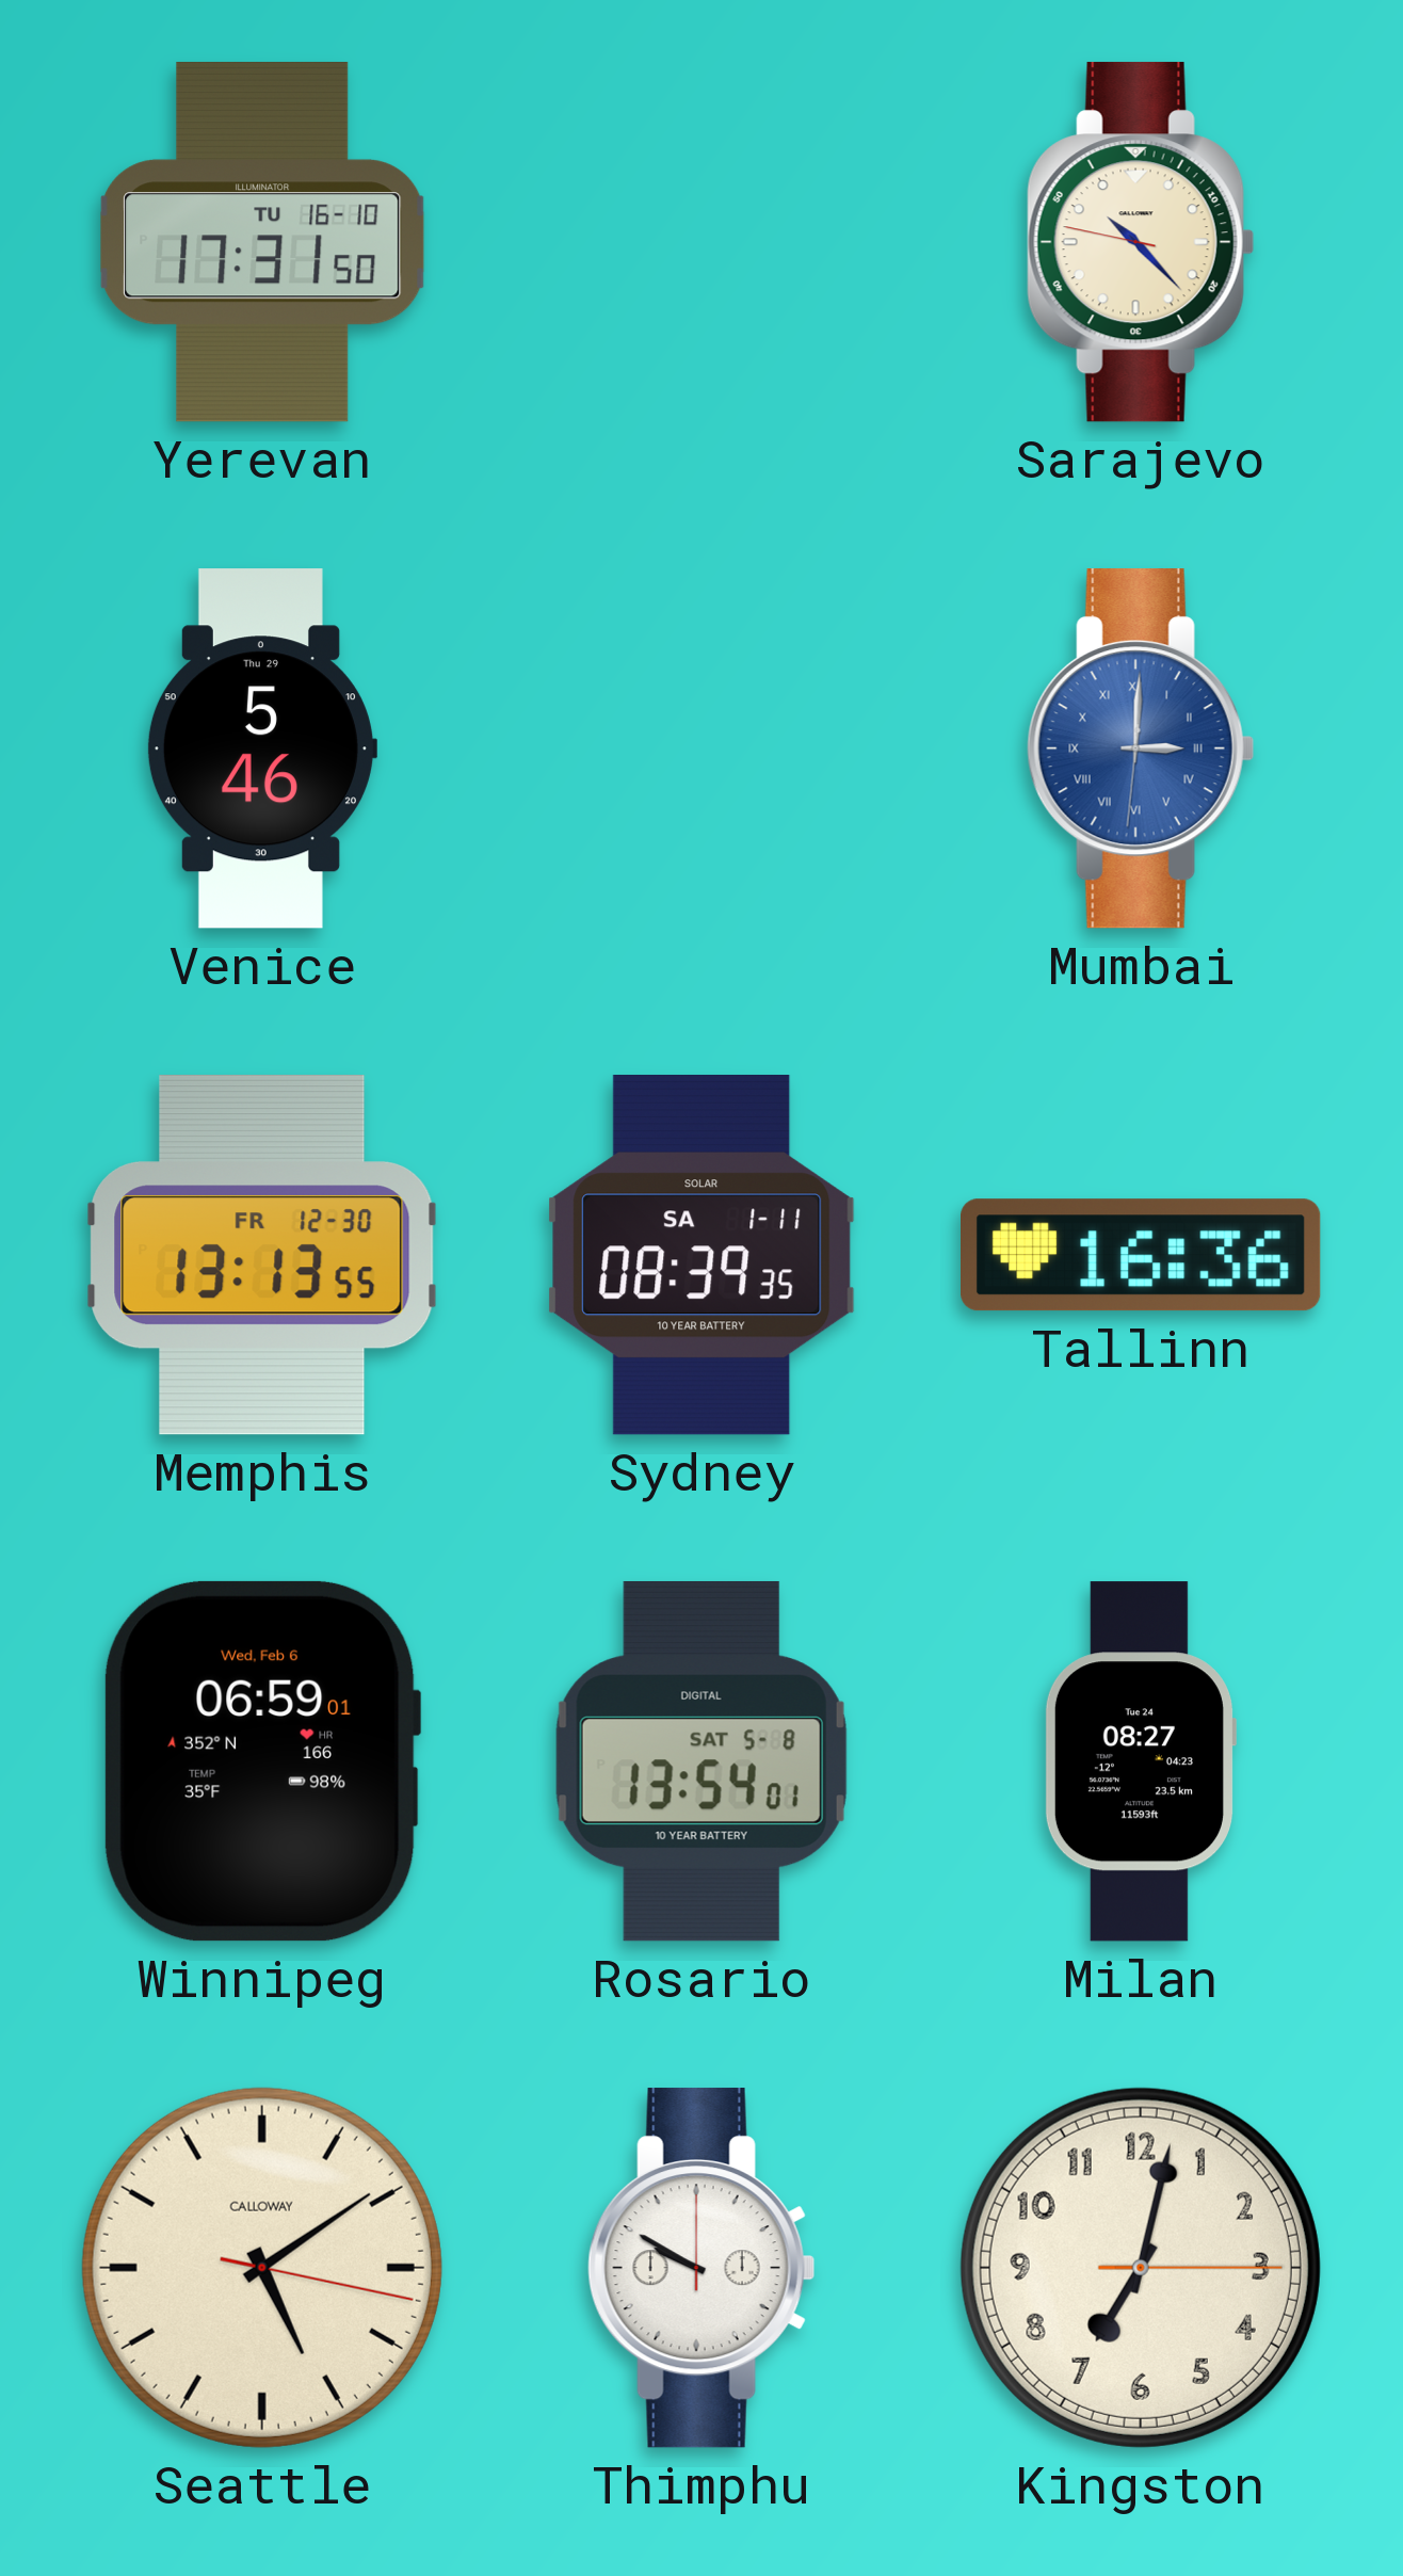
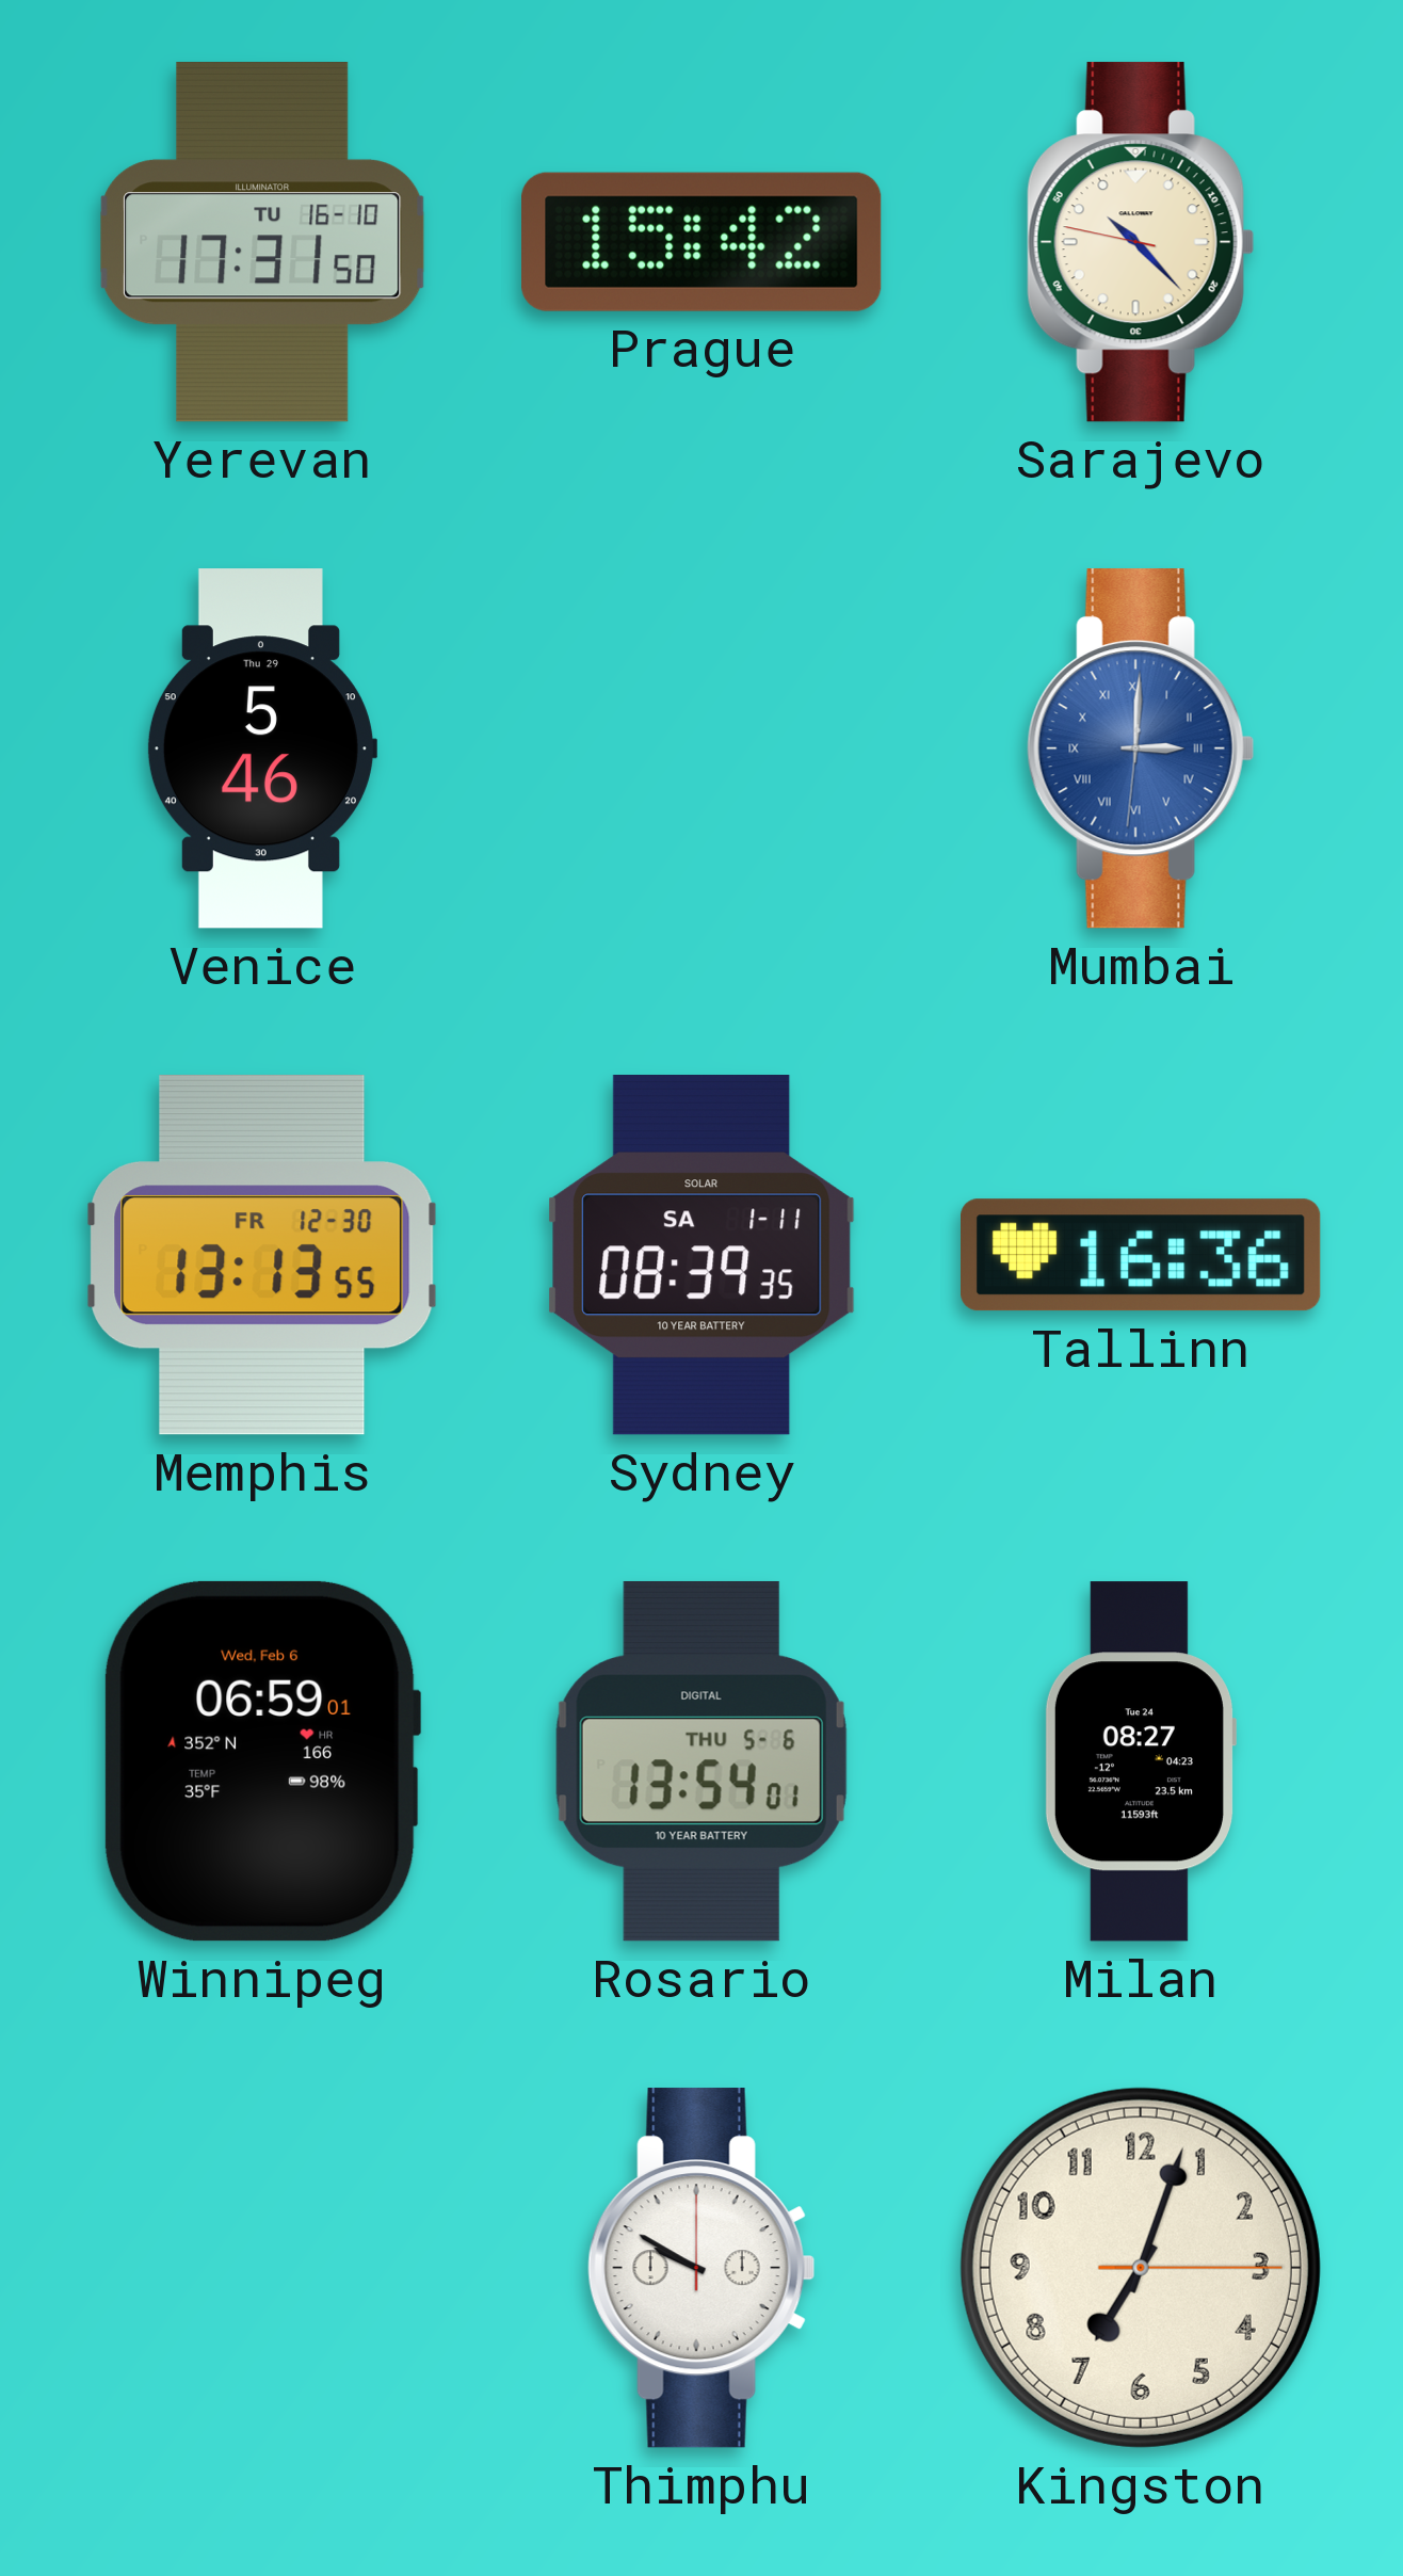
Prague: none -> 15:42
Rosario date: SAT 5-8 -> THU 5-6
Seattle: 5:09 -> none
Kingston: 7:02 -> 7:03
